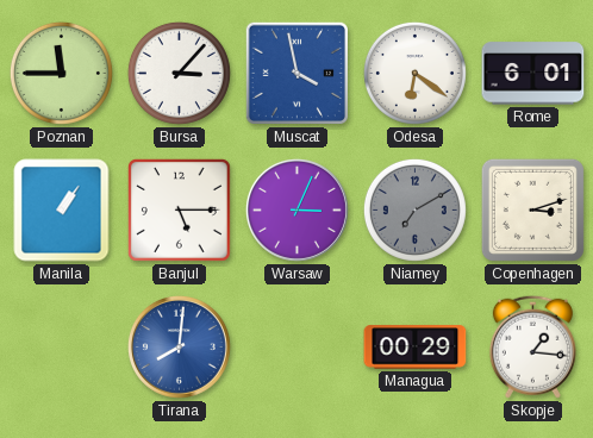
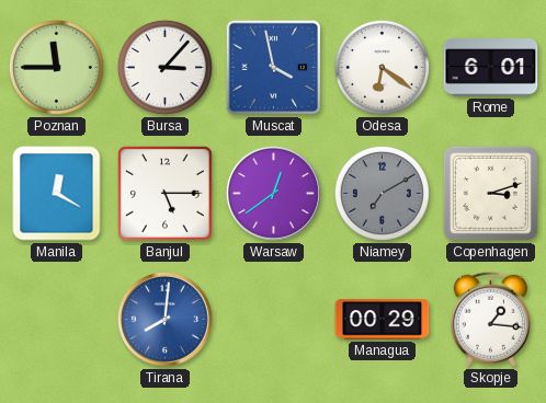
Manila: 1:06 -> 12:20
Warsaw: 3:04 -> 12:39
